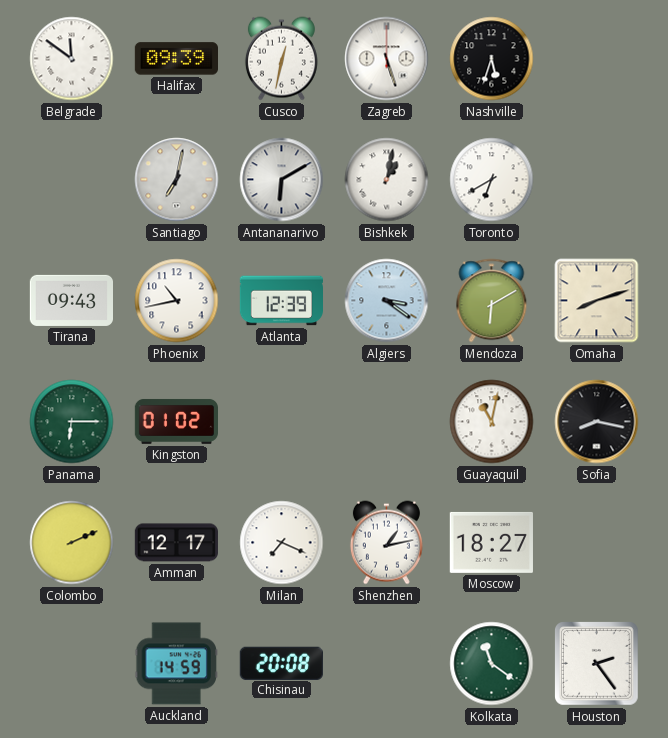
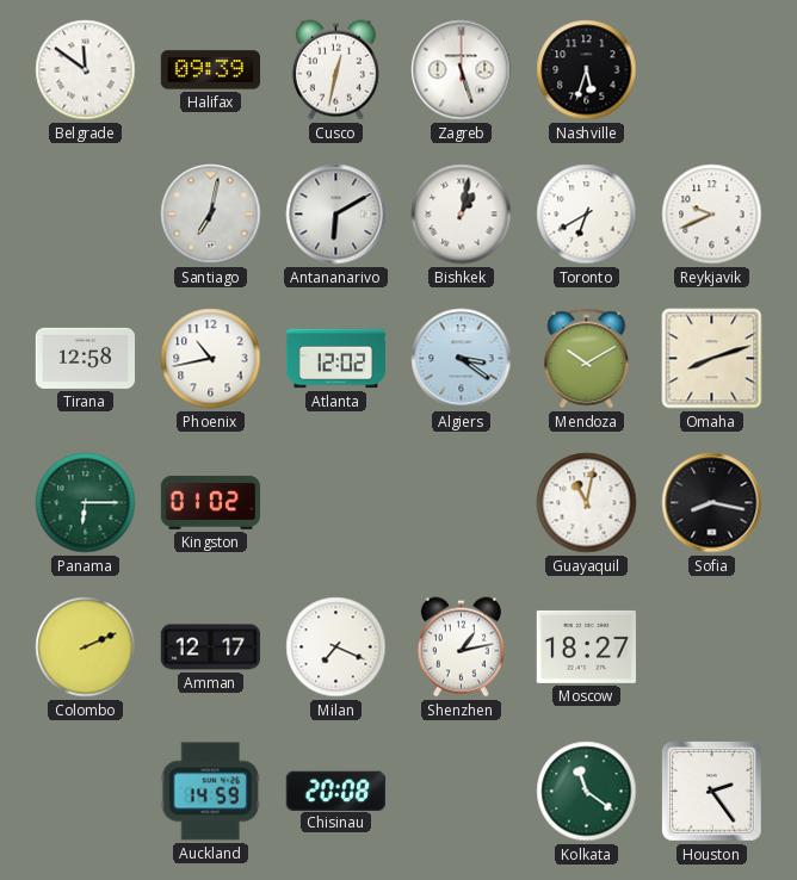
Reykjavik: none -> 9:41
Tirana: 09:43 -> 12:58
Atlanta: 12:39 -> 12:02
Mendoza: 6:10 -> 10:10
